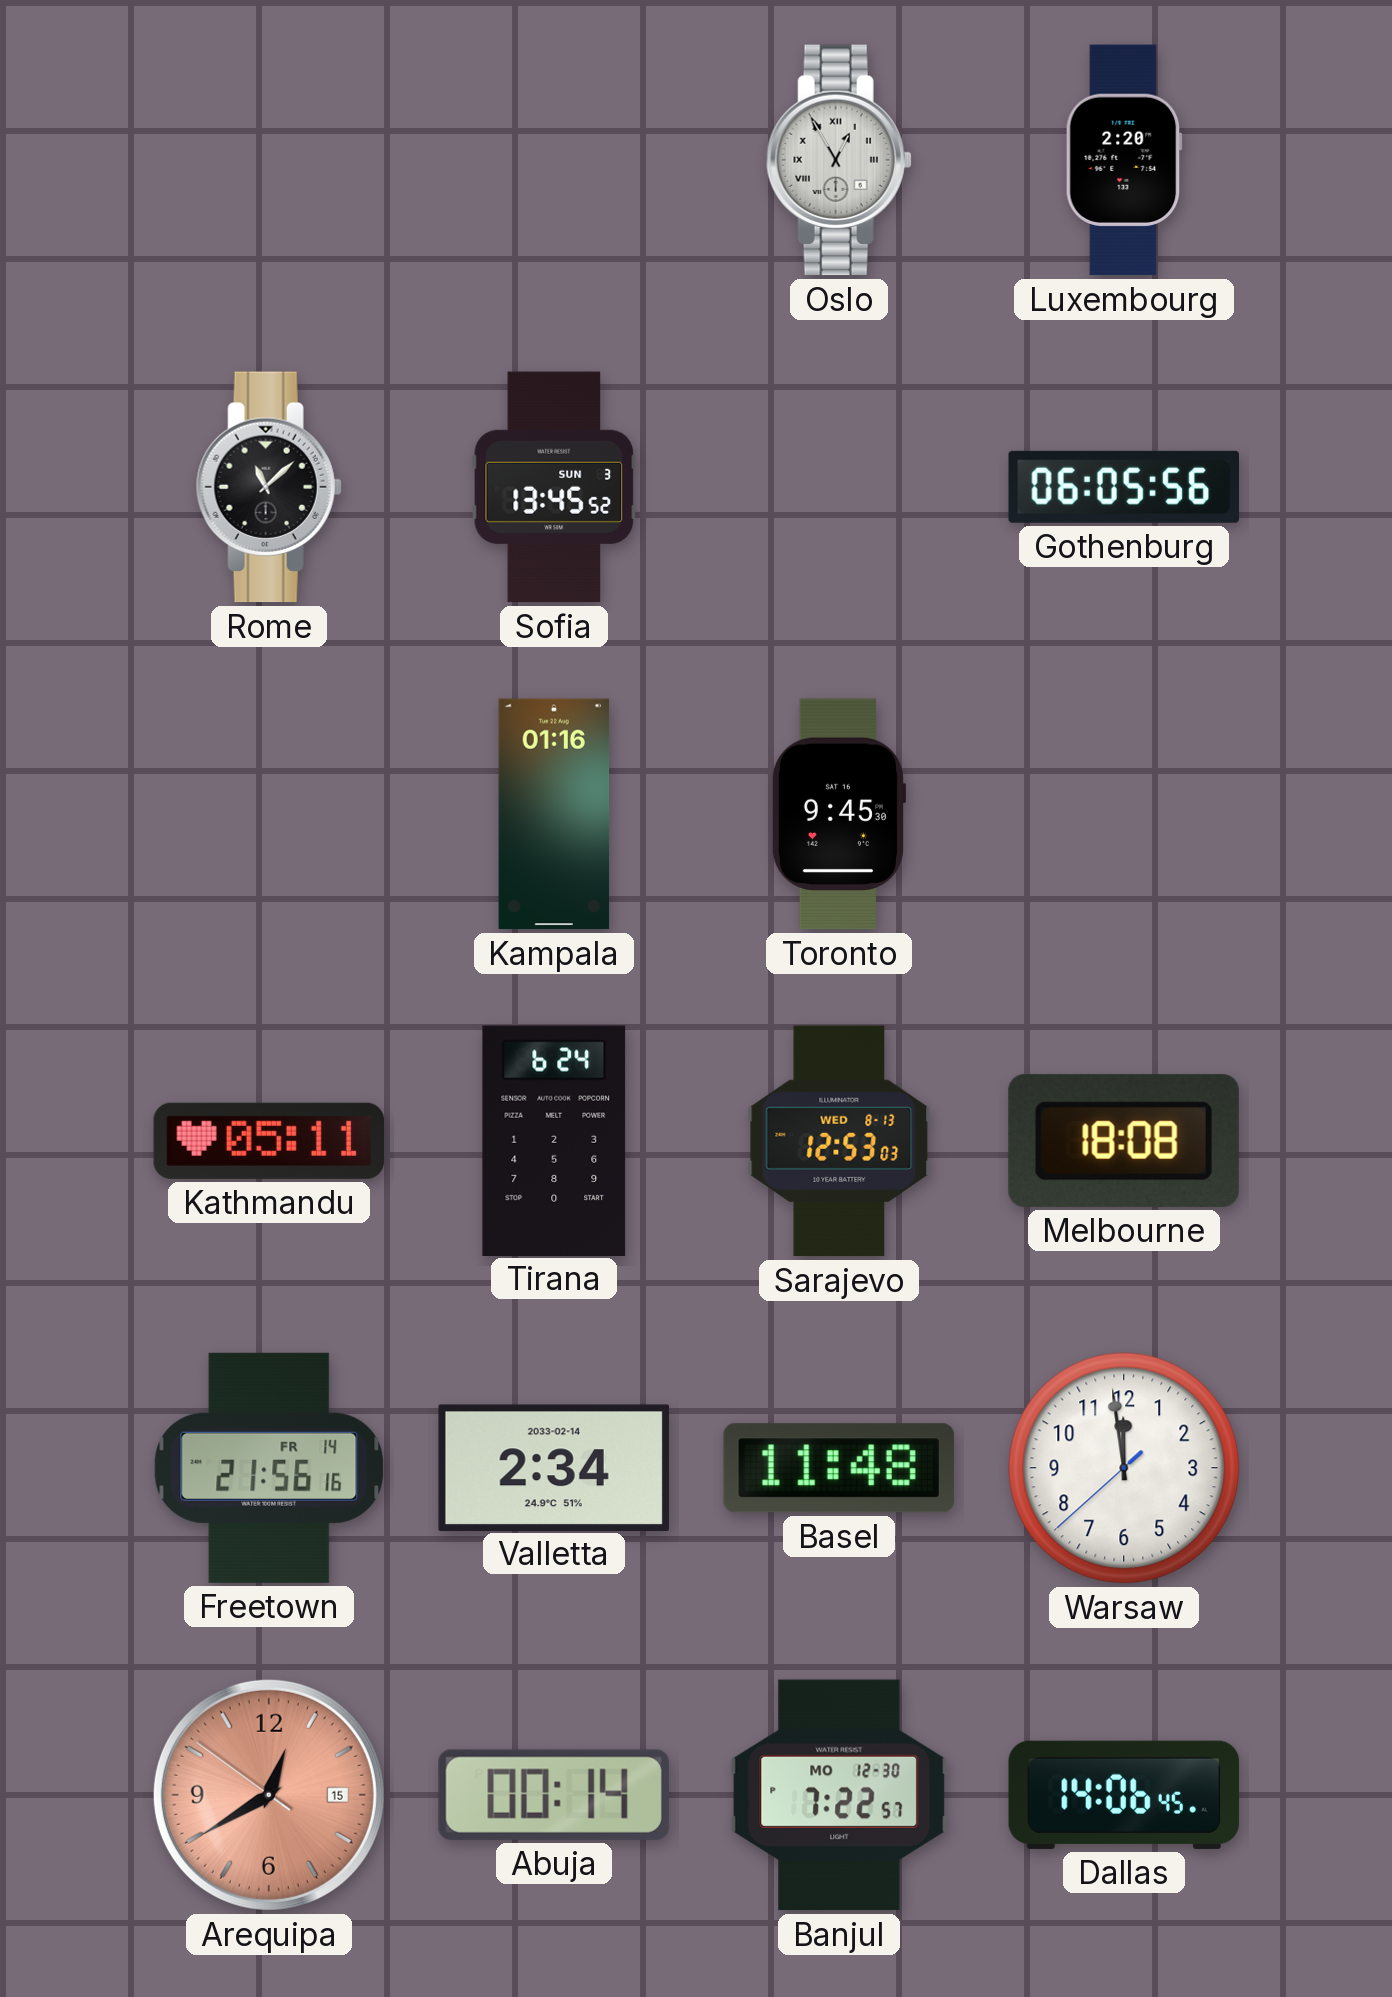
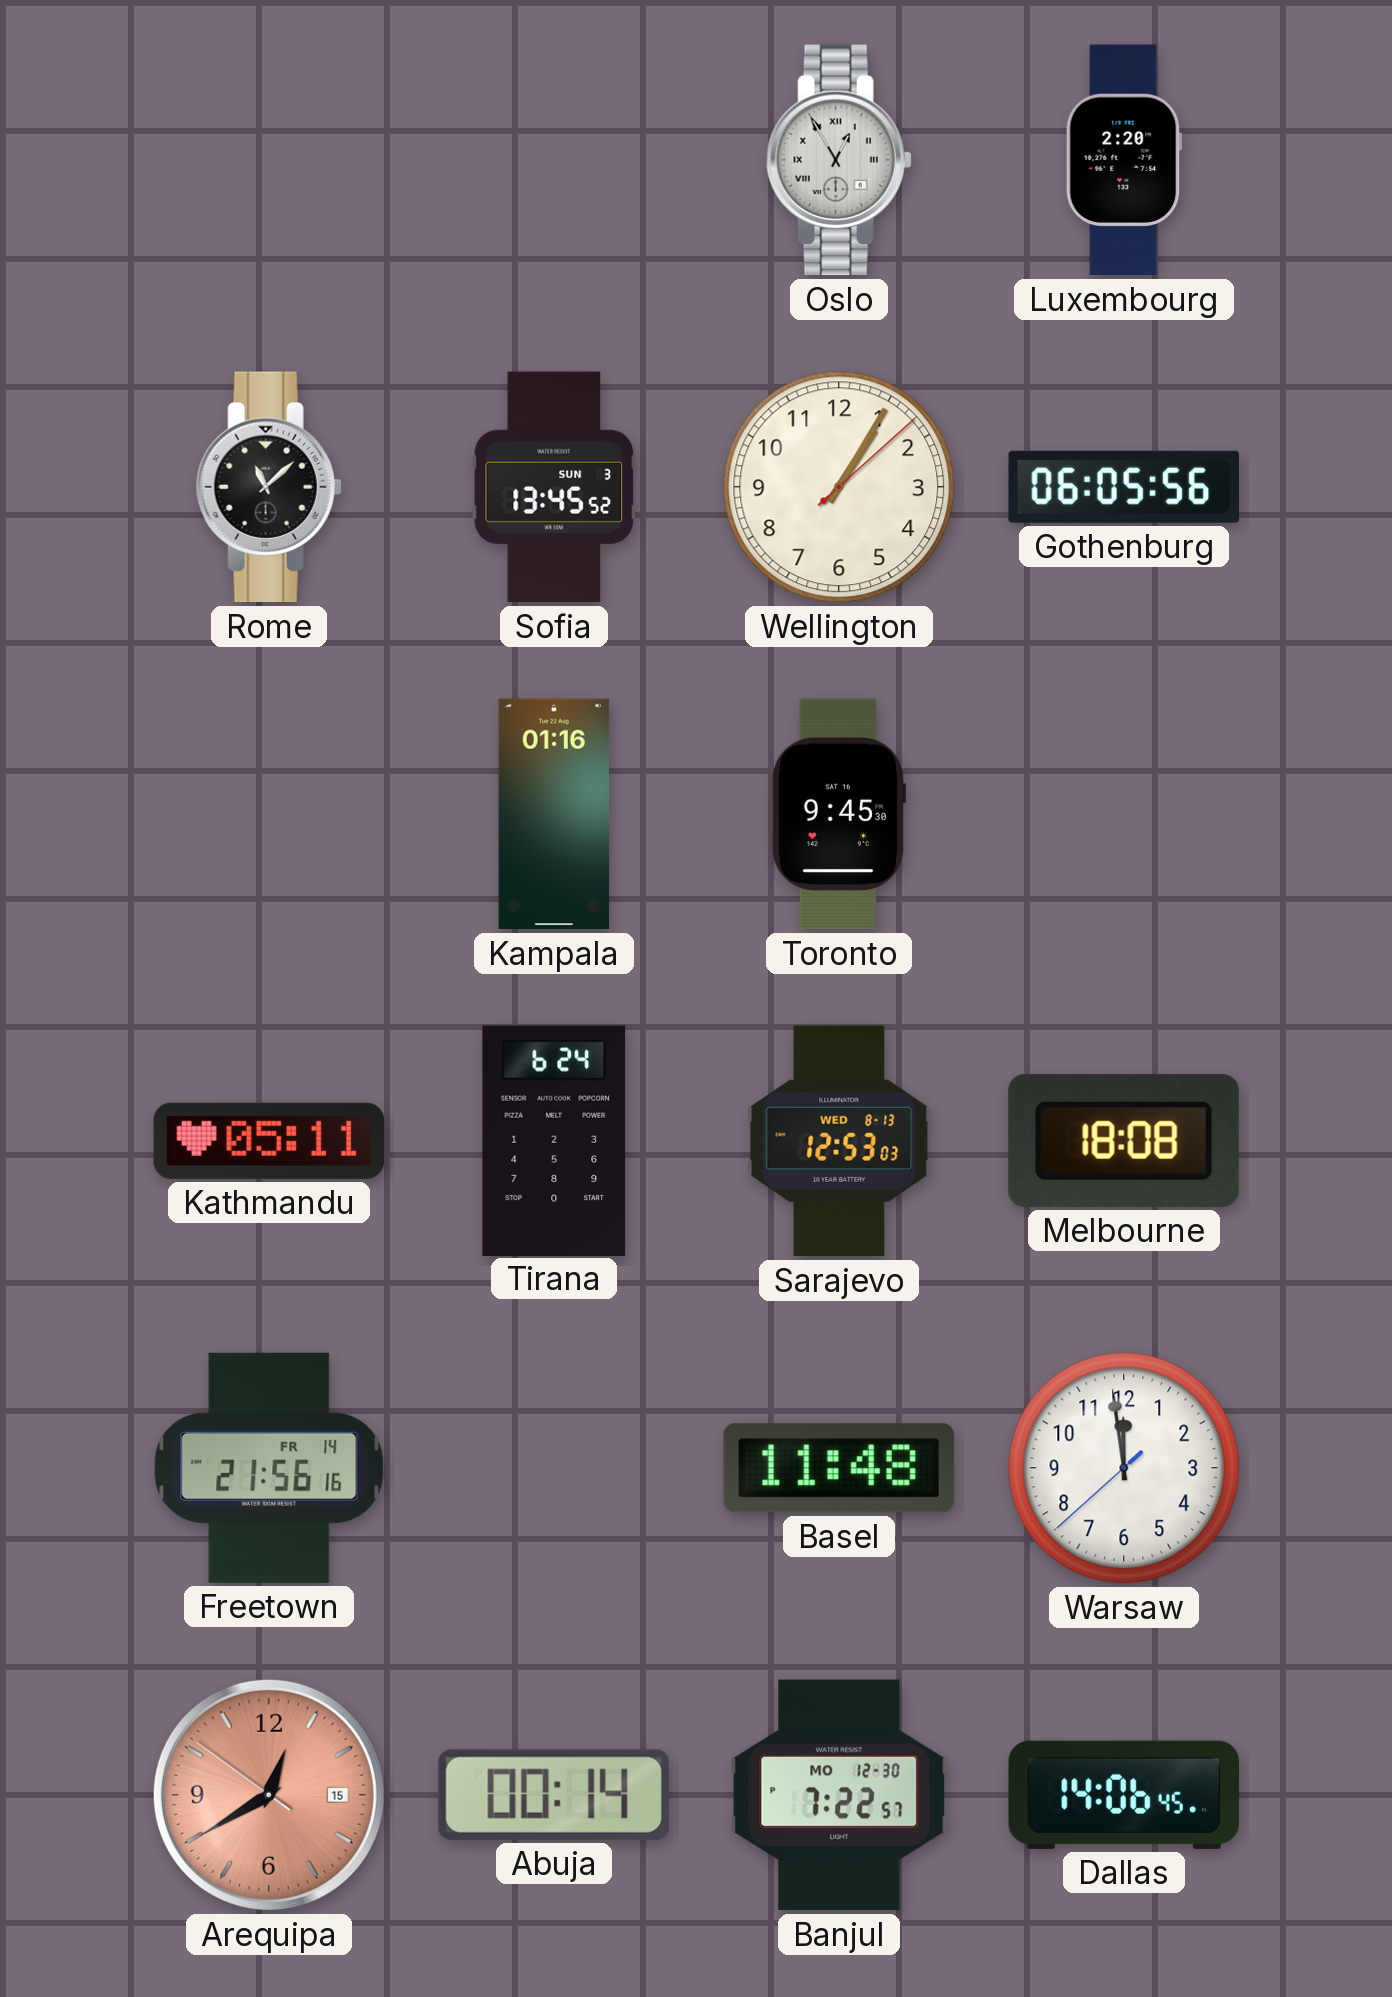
Wellington: none -> 1:05
Valletta: 2:34 -> none
